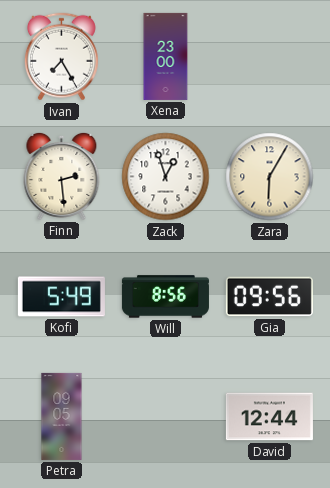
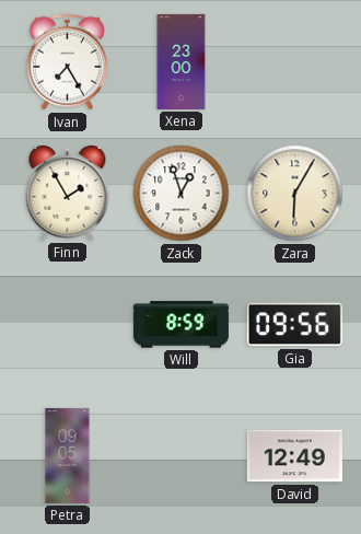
Finn: 2:29 -> 1:55
Kofi: 5:49 -> none
Will: 8:56 -> 8:59
David: 12:44 -> 12:49
